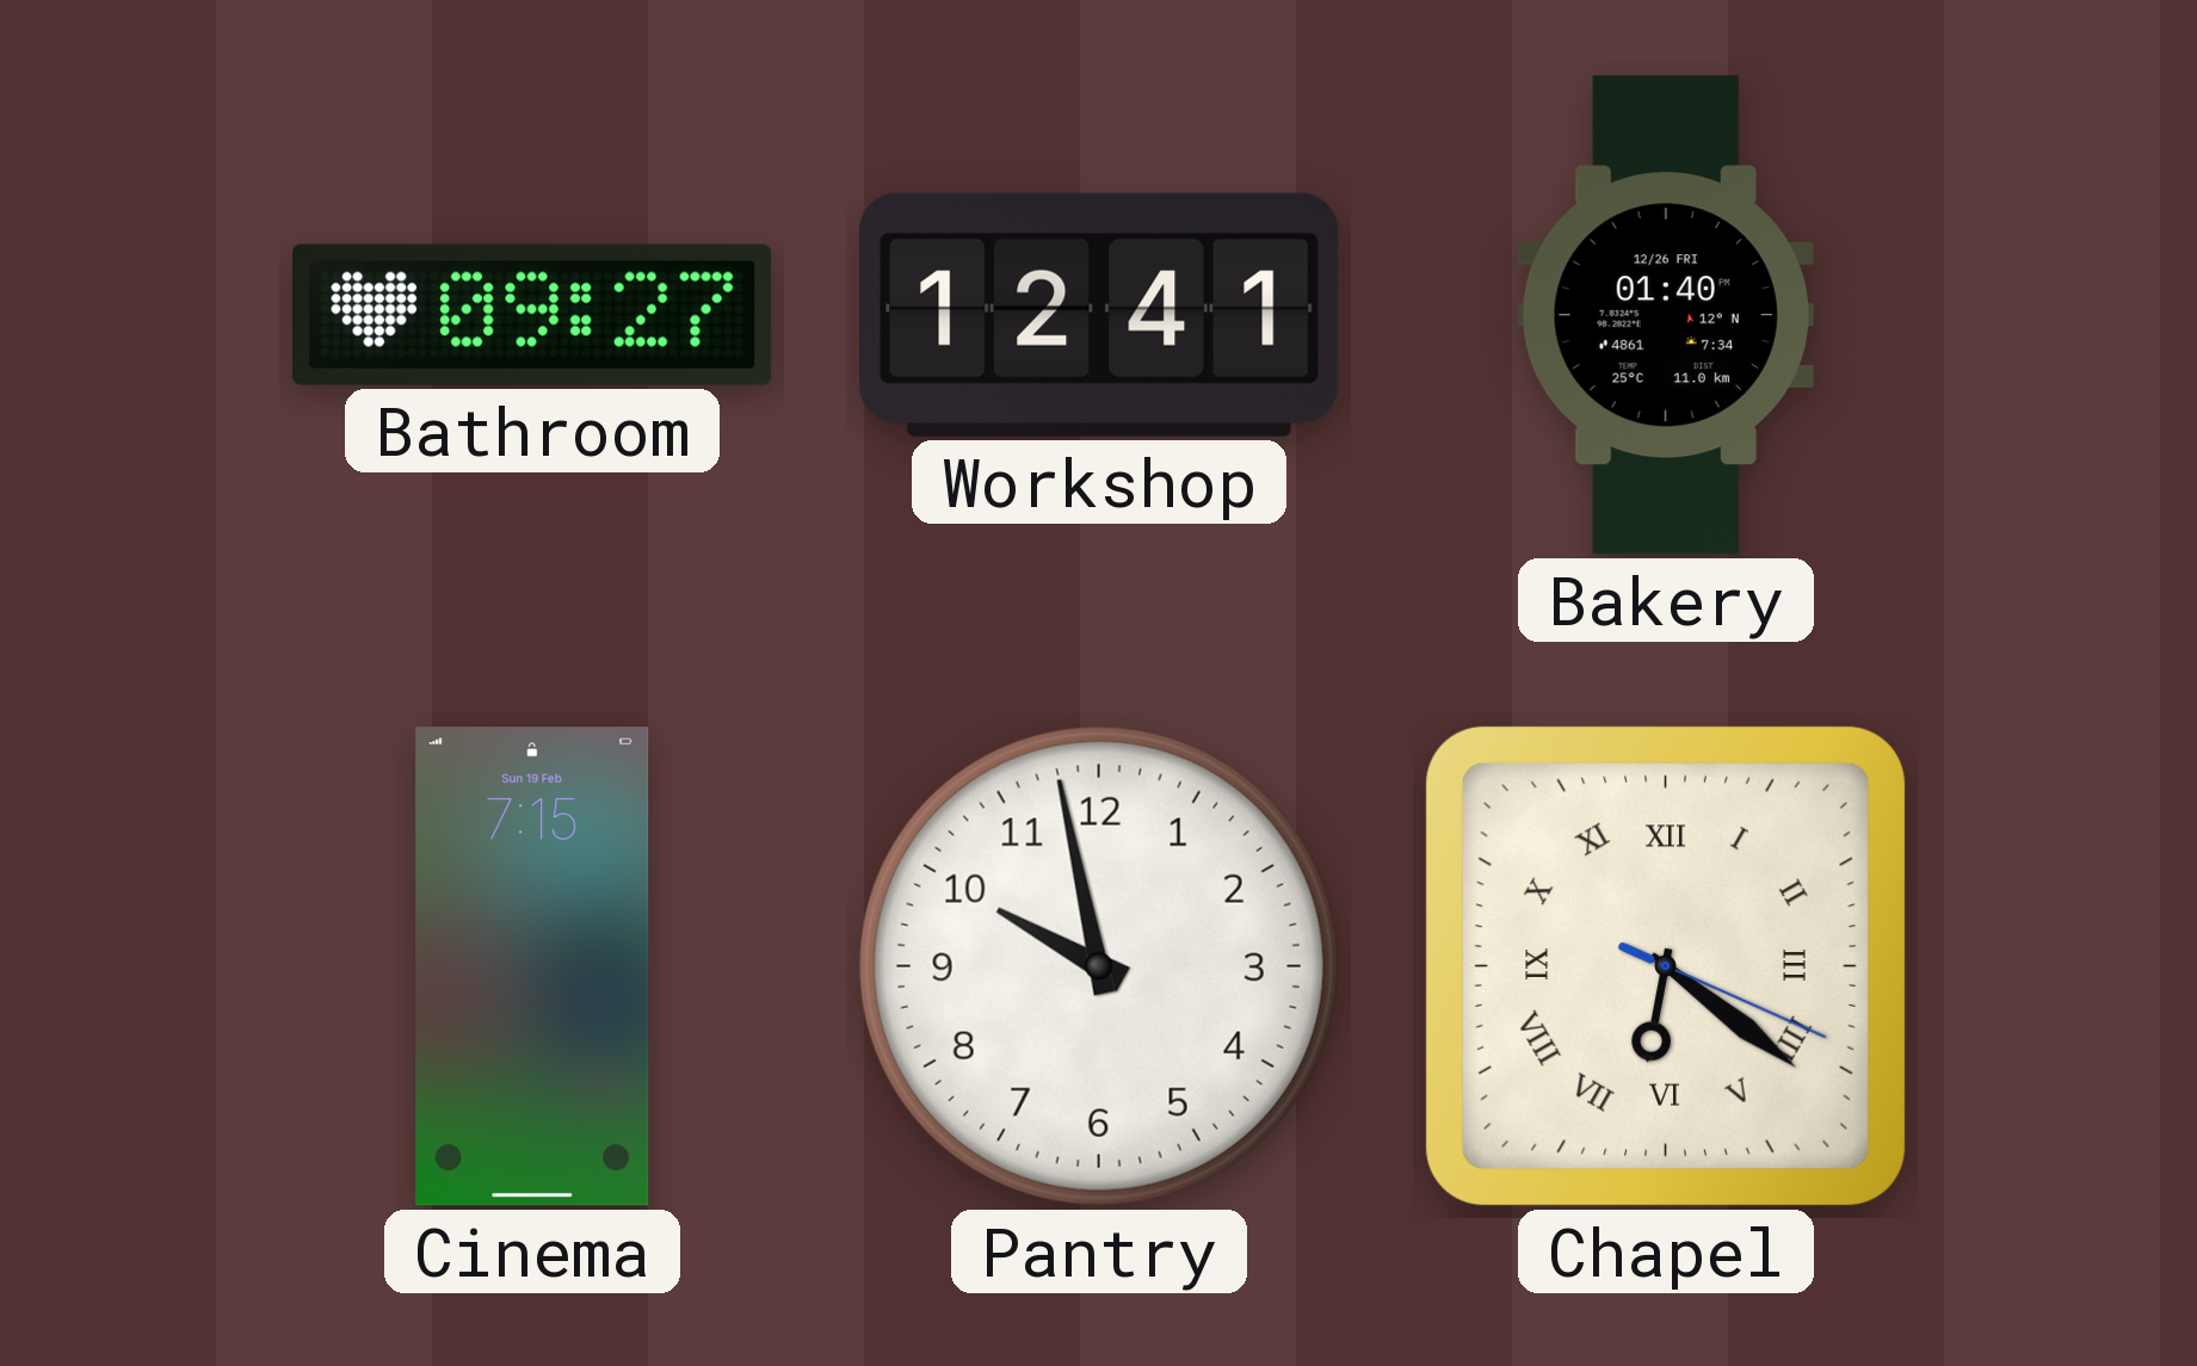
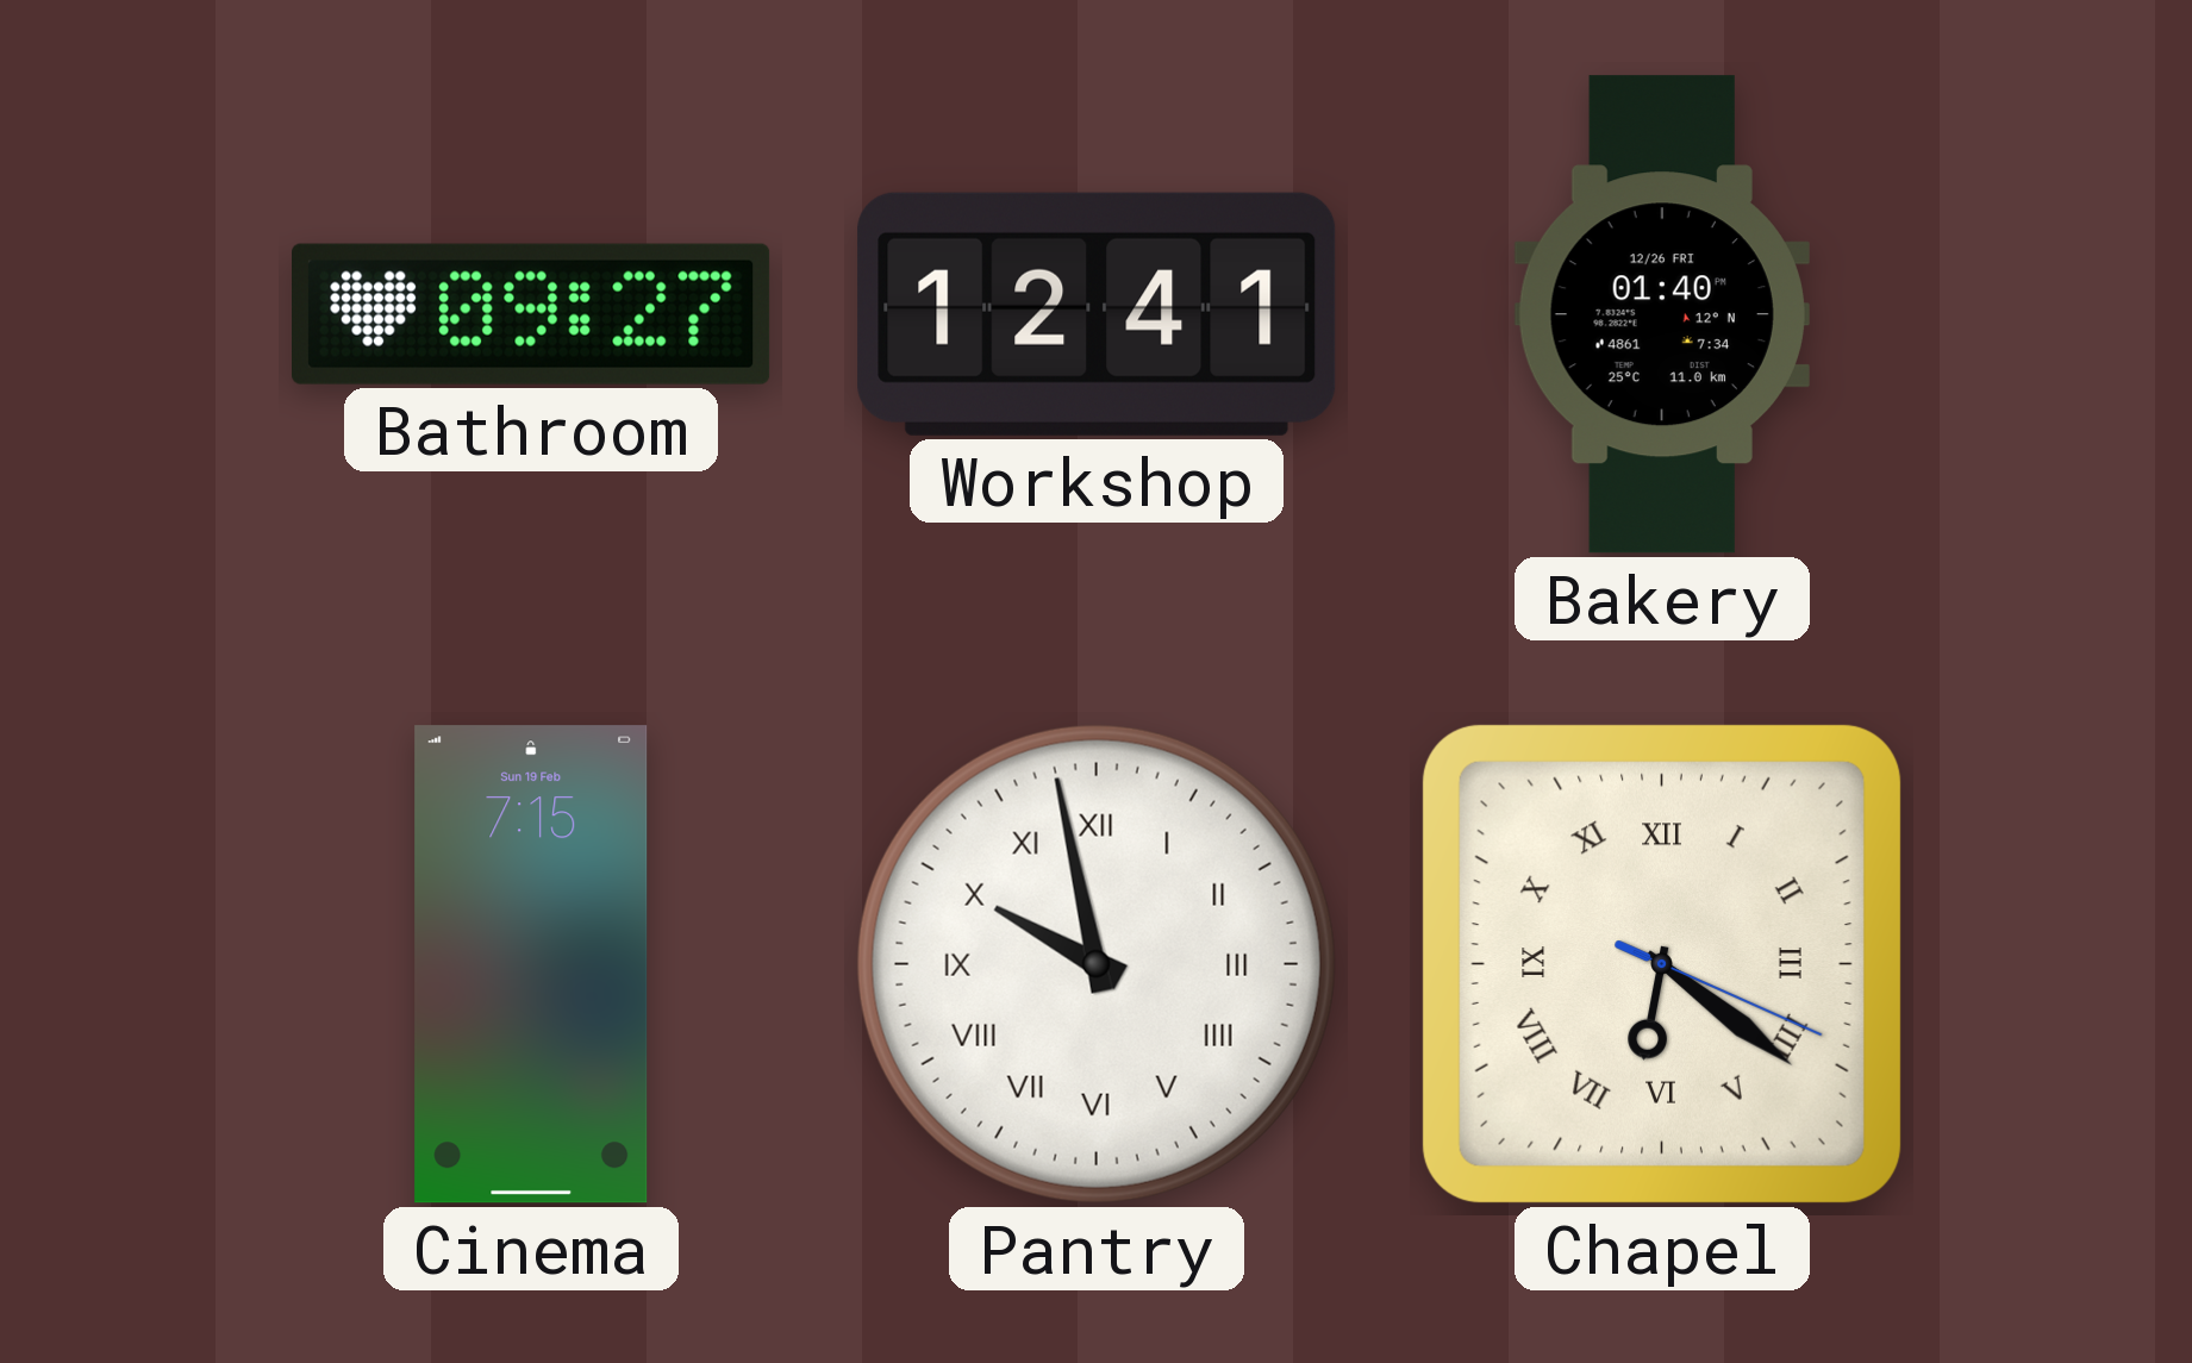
Pantry numerals: Arabic -> Roman
